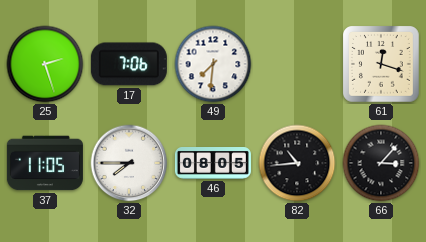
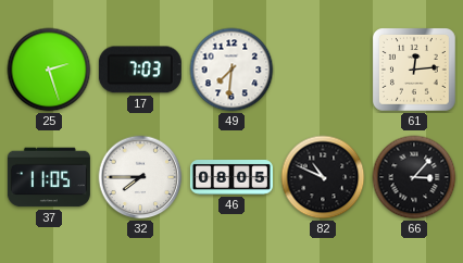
17: 7:06 -> 7:03
61: 12:18 -> 12:14
82: 10:44 -> 10:49
